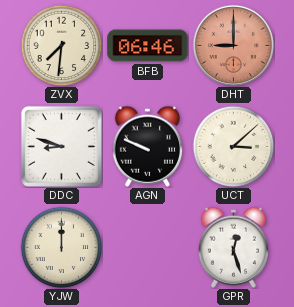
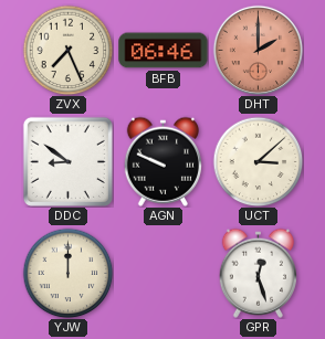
ZVX: 7:31 -> 7:26
DHT: 9:00 -> 2:00
DDC: 8:48 -> 8:51
